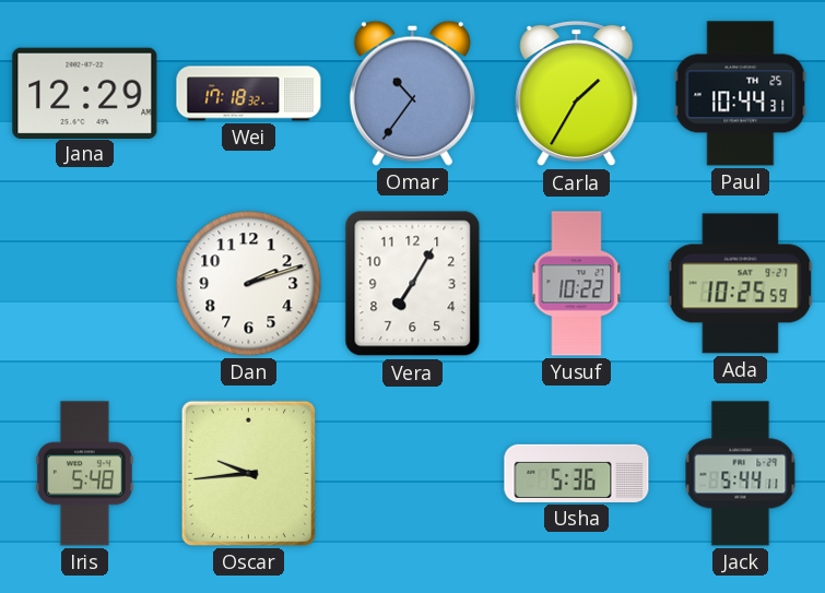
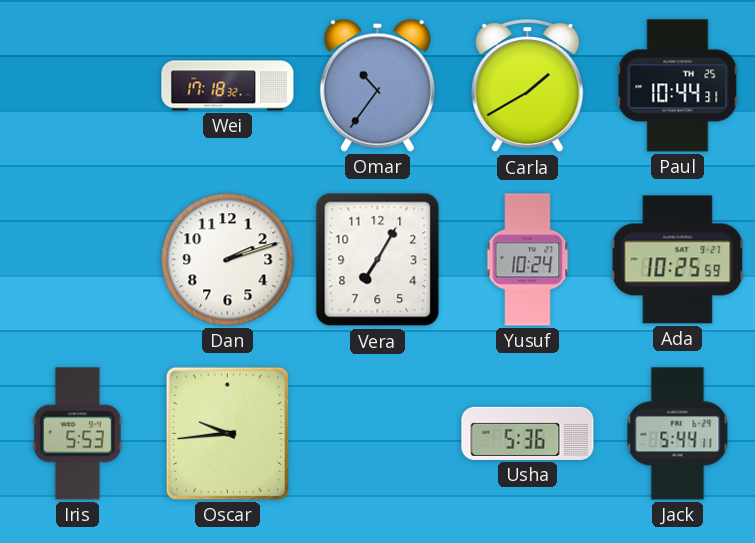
Jana: 12:29 -> none
Carla: 1:35 -> 1:40
Yusuf: 10:22 -> 10:24
Iris: 5:48 -> 5:53
